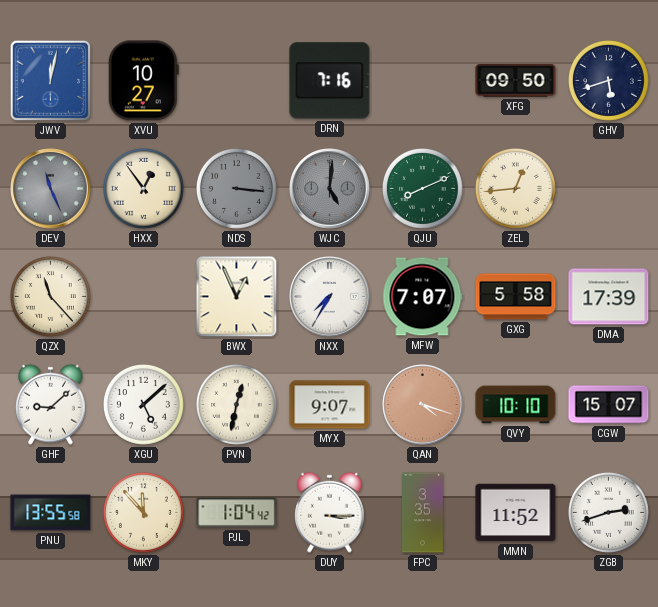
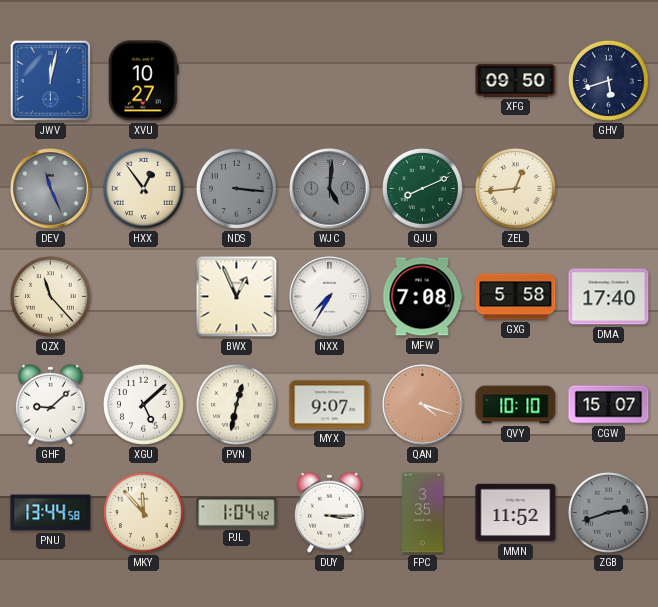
DRN: 7:16 -> none
MFW: 7:07 -> 7:08
DMA: 17:39 -> 17:40
PNU: 13:55 -> 13:44
ZGB dial: white -> grey
